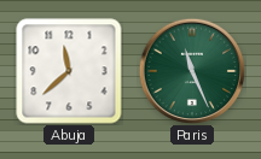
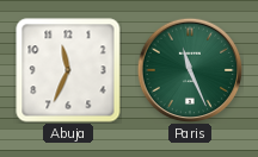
Abuja: 11:38 -> 11:34
